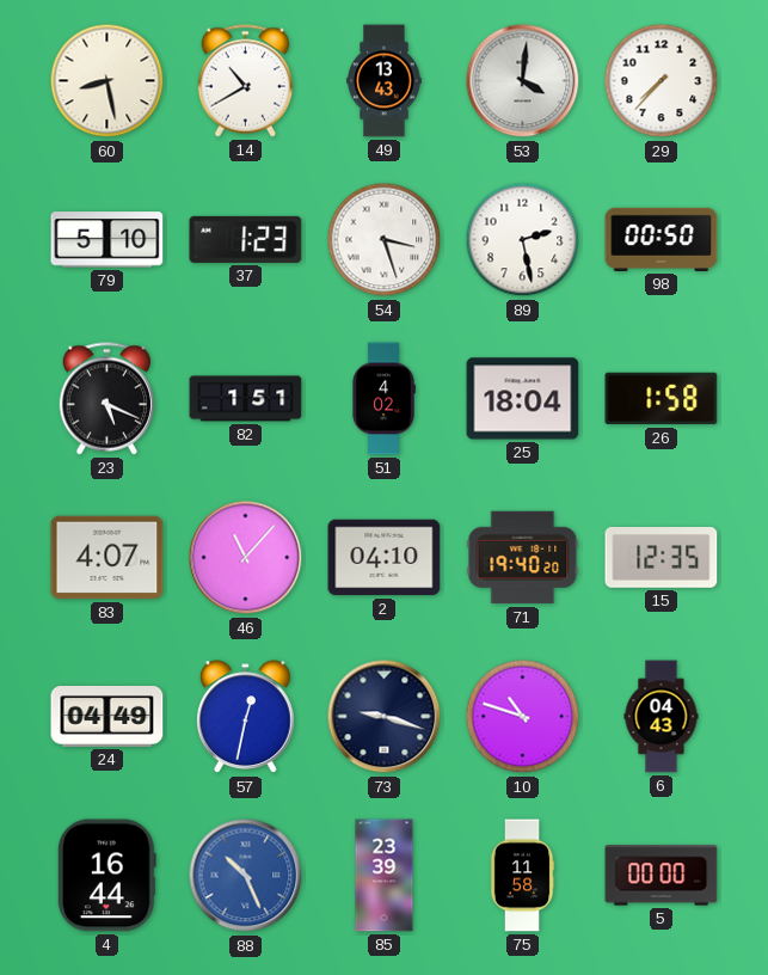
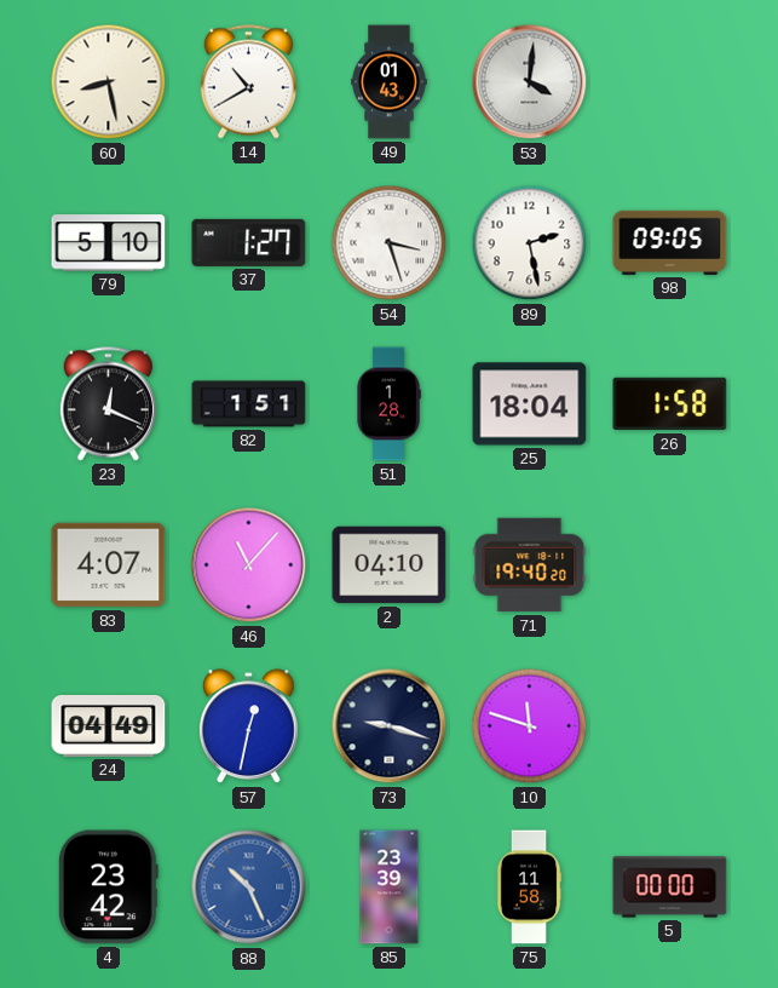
49: 13:43 -> 01:43
29: 7:37 -> none
37: 1:23 -> 1:27
98: 00:50 -> 09:05
23: 5:19 -> 12:19
51: 4:02 -> 1:28
15: 12:35 -> none
10: 10:48 -> 11:48
6: 04:43 -> none
4: 16:44 -> 23:42
